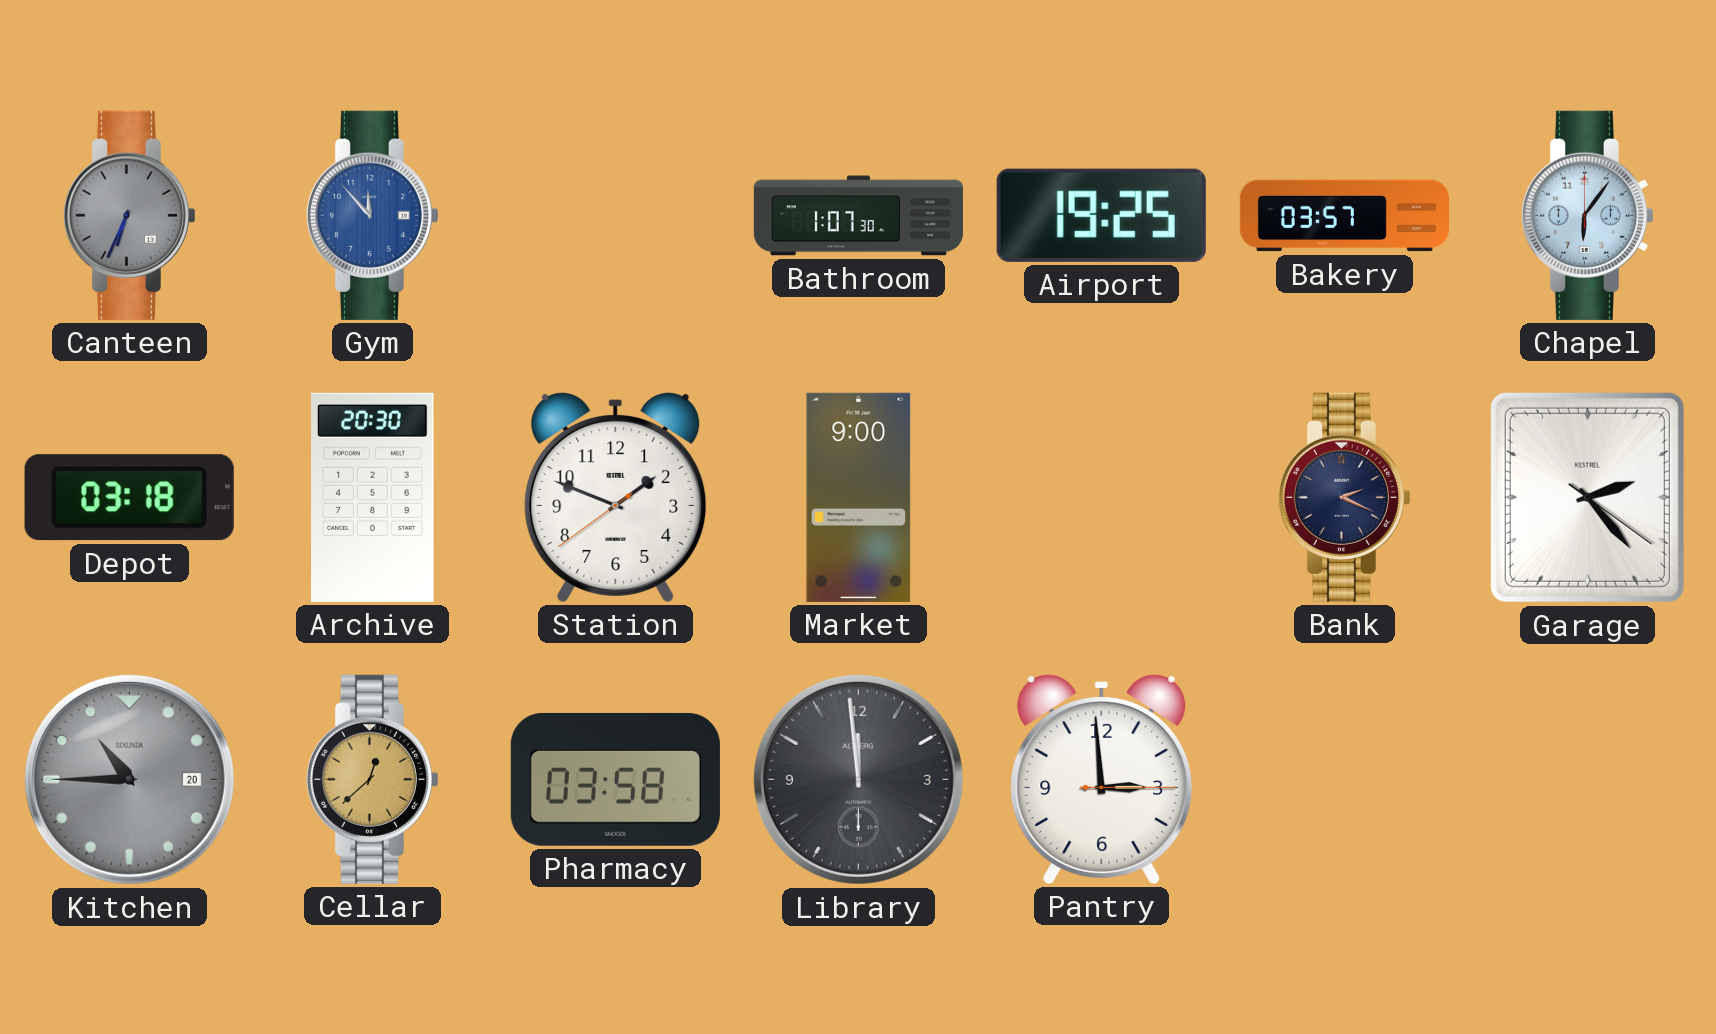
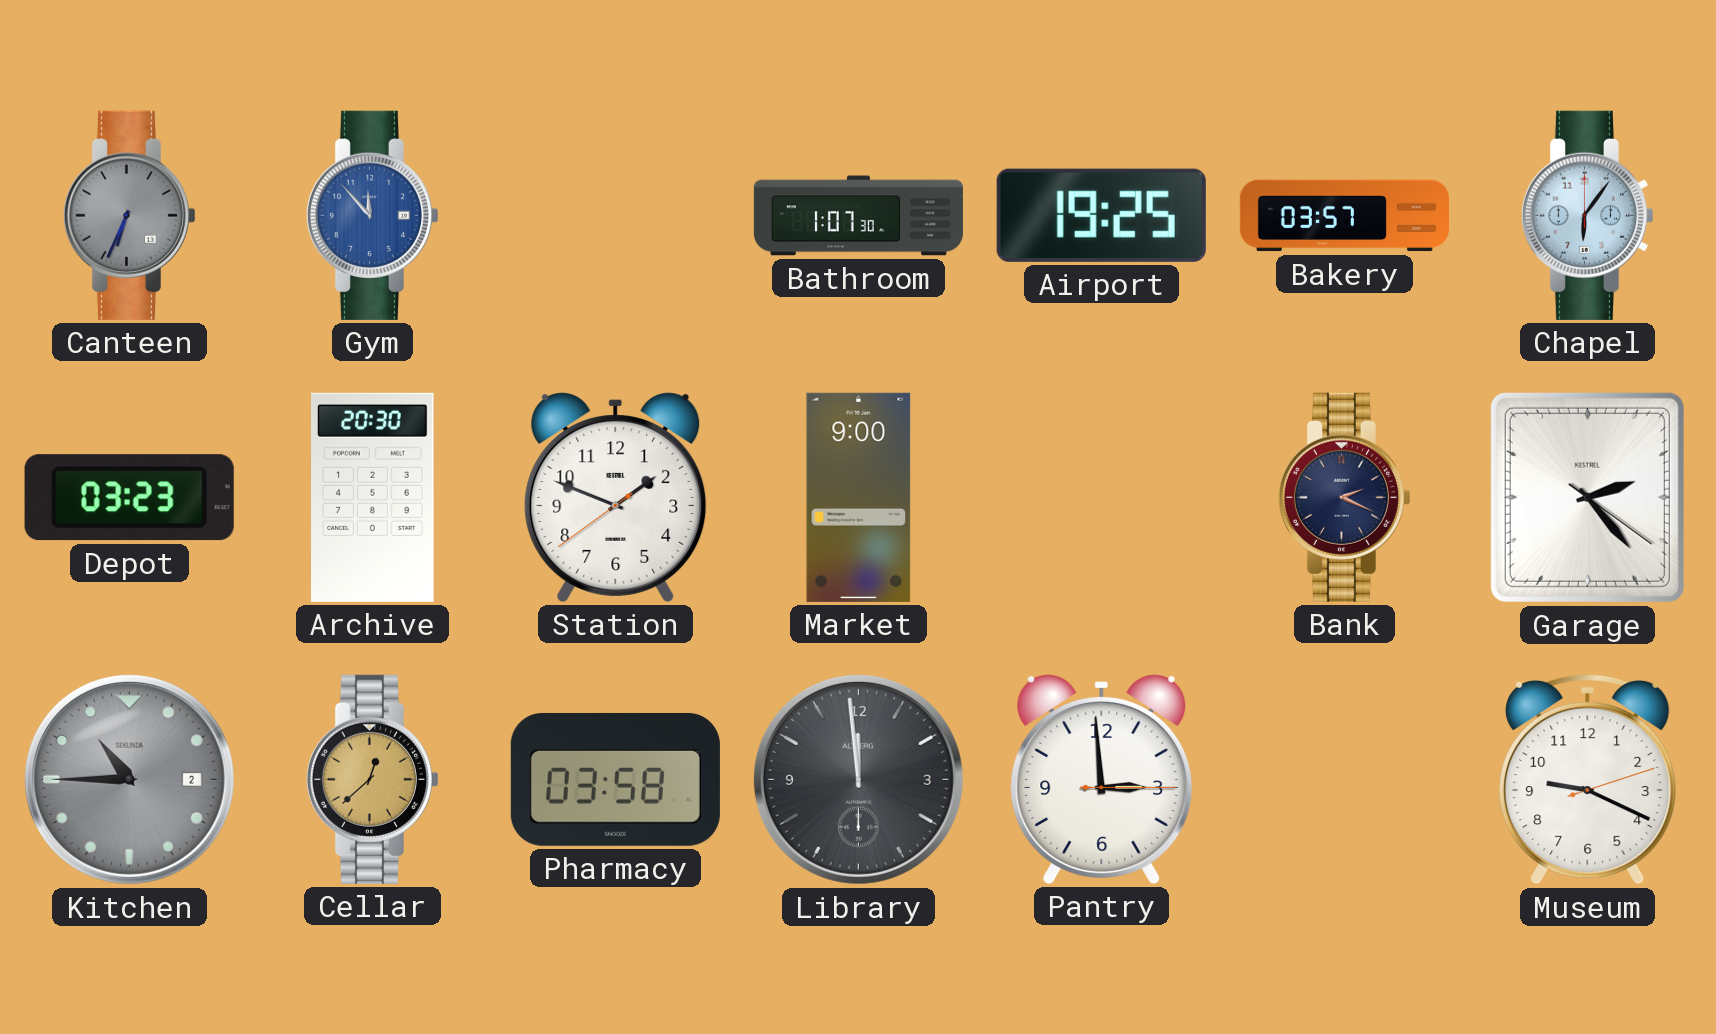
Depot: 03:18 -> 03:23
Kitchen date: 20 -> 2
Museum: none -> 9:19
